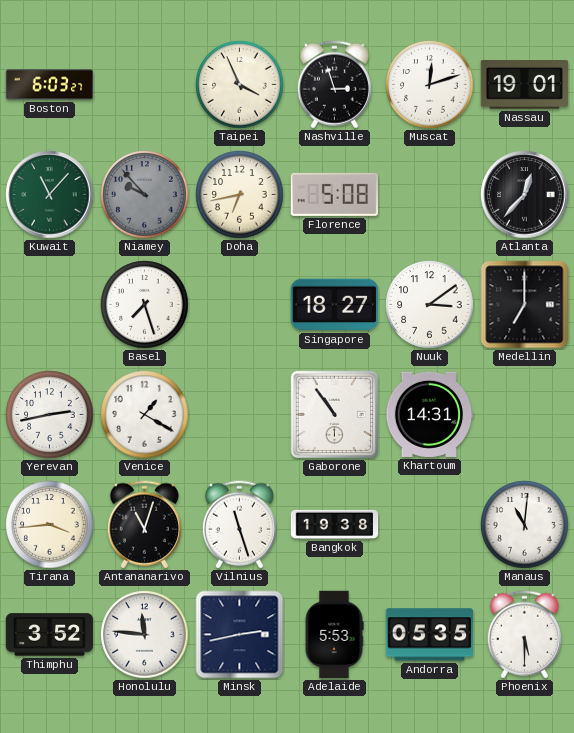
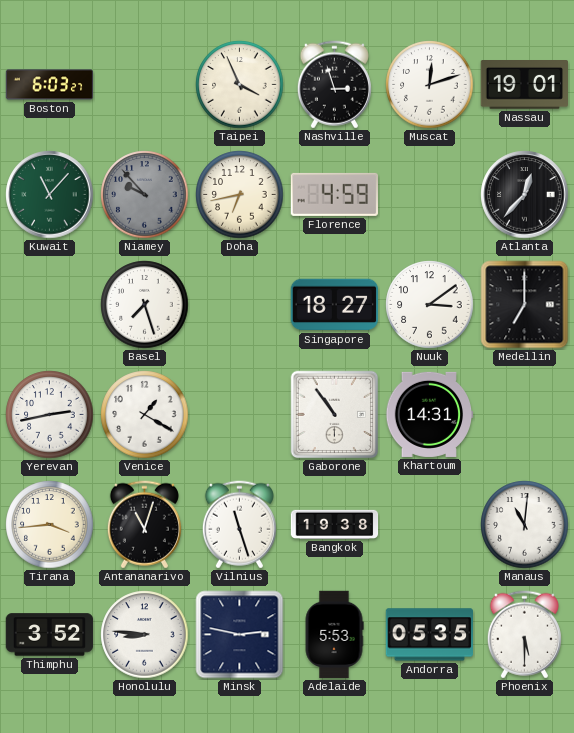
Florence: 5:08 -> 4:59
Honolulu: 11:46 -> 8:46
Minsk: 2:43 -> 2:47
